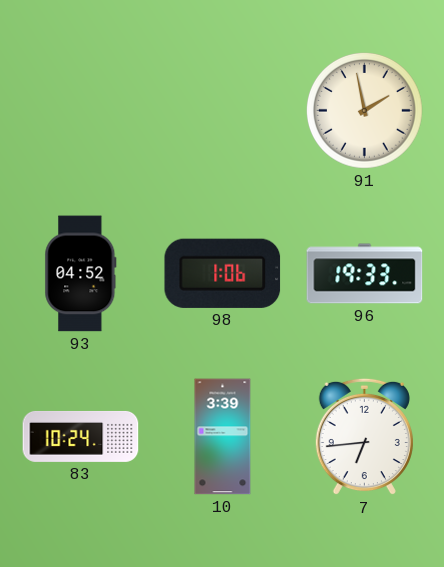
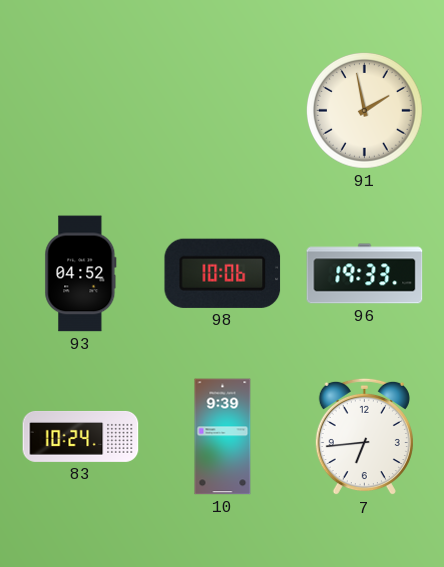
98: 1:06 -> 10:06
10: 3:39 -> 9:39
